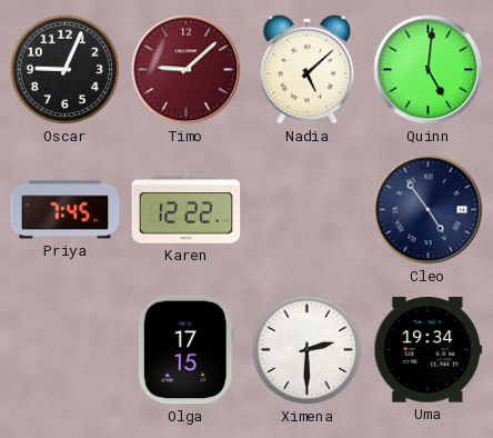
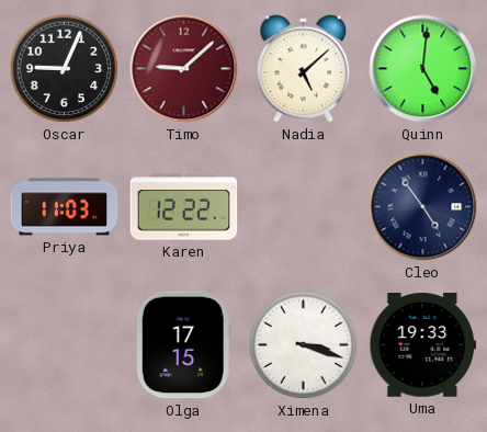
Priya: 7:45 -> 11:03
Ximena: 2:30 -> 3:18
Uma: 19:34 -> 19:33
